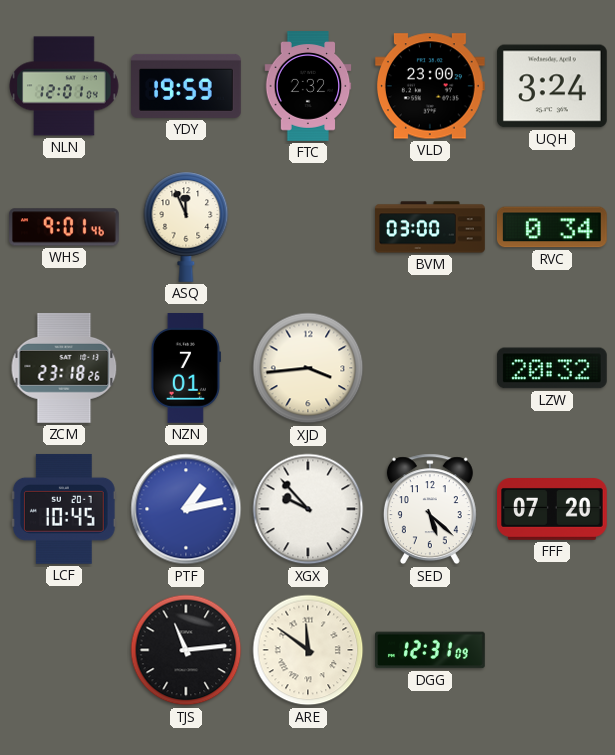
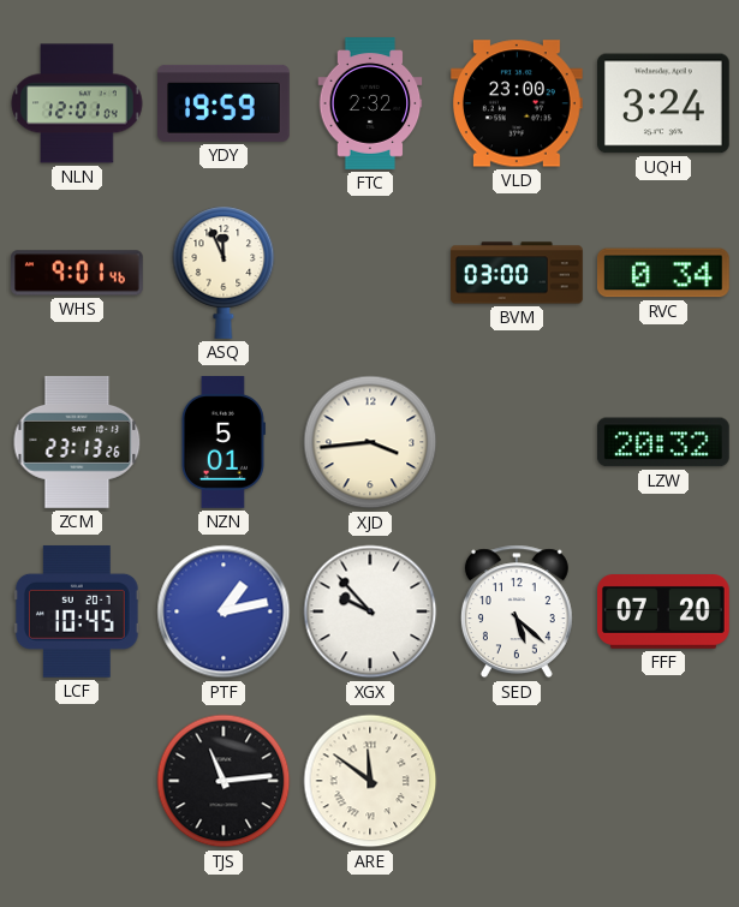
ZCM: 23:18 -> 23:13
NZN: 7:01 -> 5:01
DGG: 12:31 -> none
